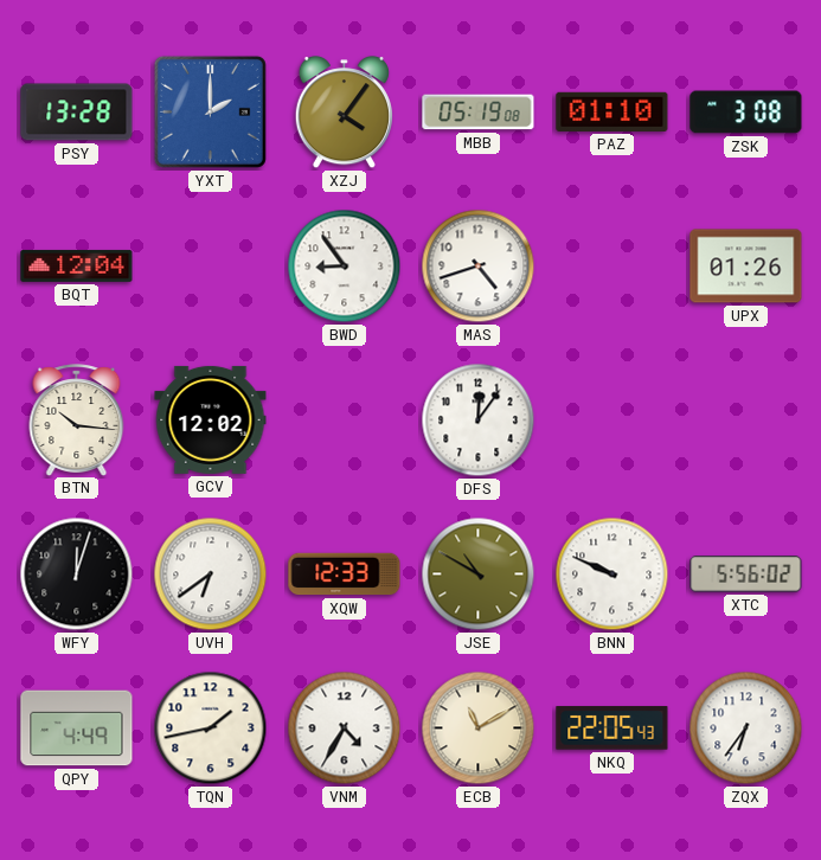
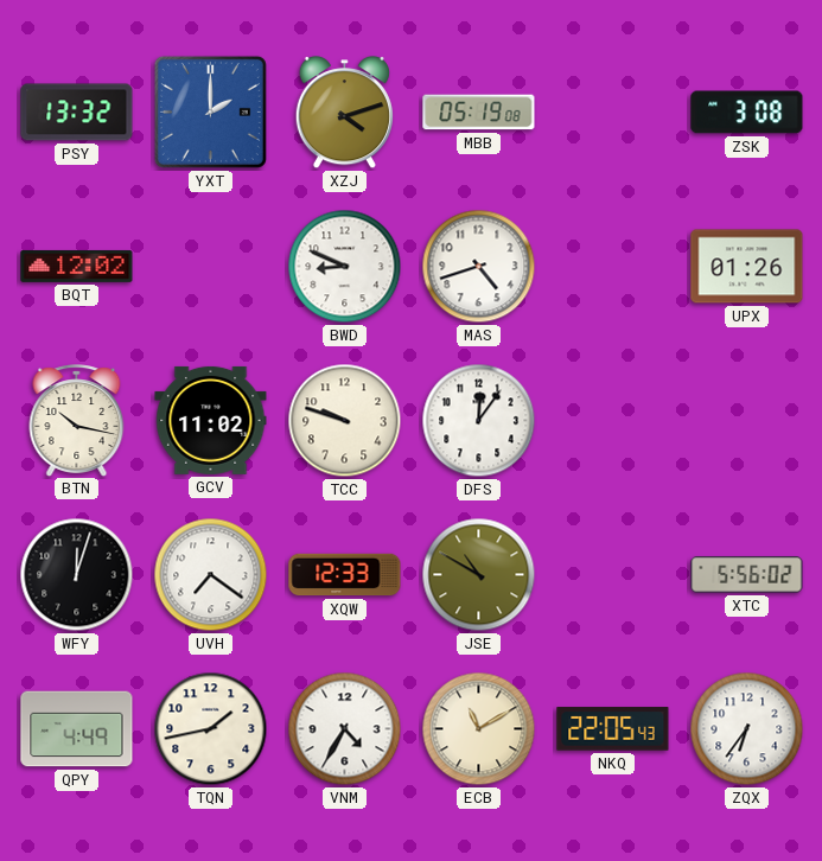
PSY: 13:28 -> 13:32
XZJ: 4:06 -> 4:12
PAZ: 01:10 -> none
BQT: 12:04 -> 12:02
BWD: 8:54 -> 8:49
BTN: 10:16 -> 10:17
GCV: 12:02 -> 11:02
TCC: none -> 9:48
UVH: 6:39 -> 7:21
BNN: 9:49 -> none
